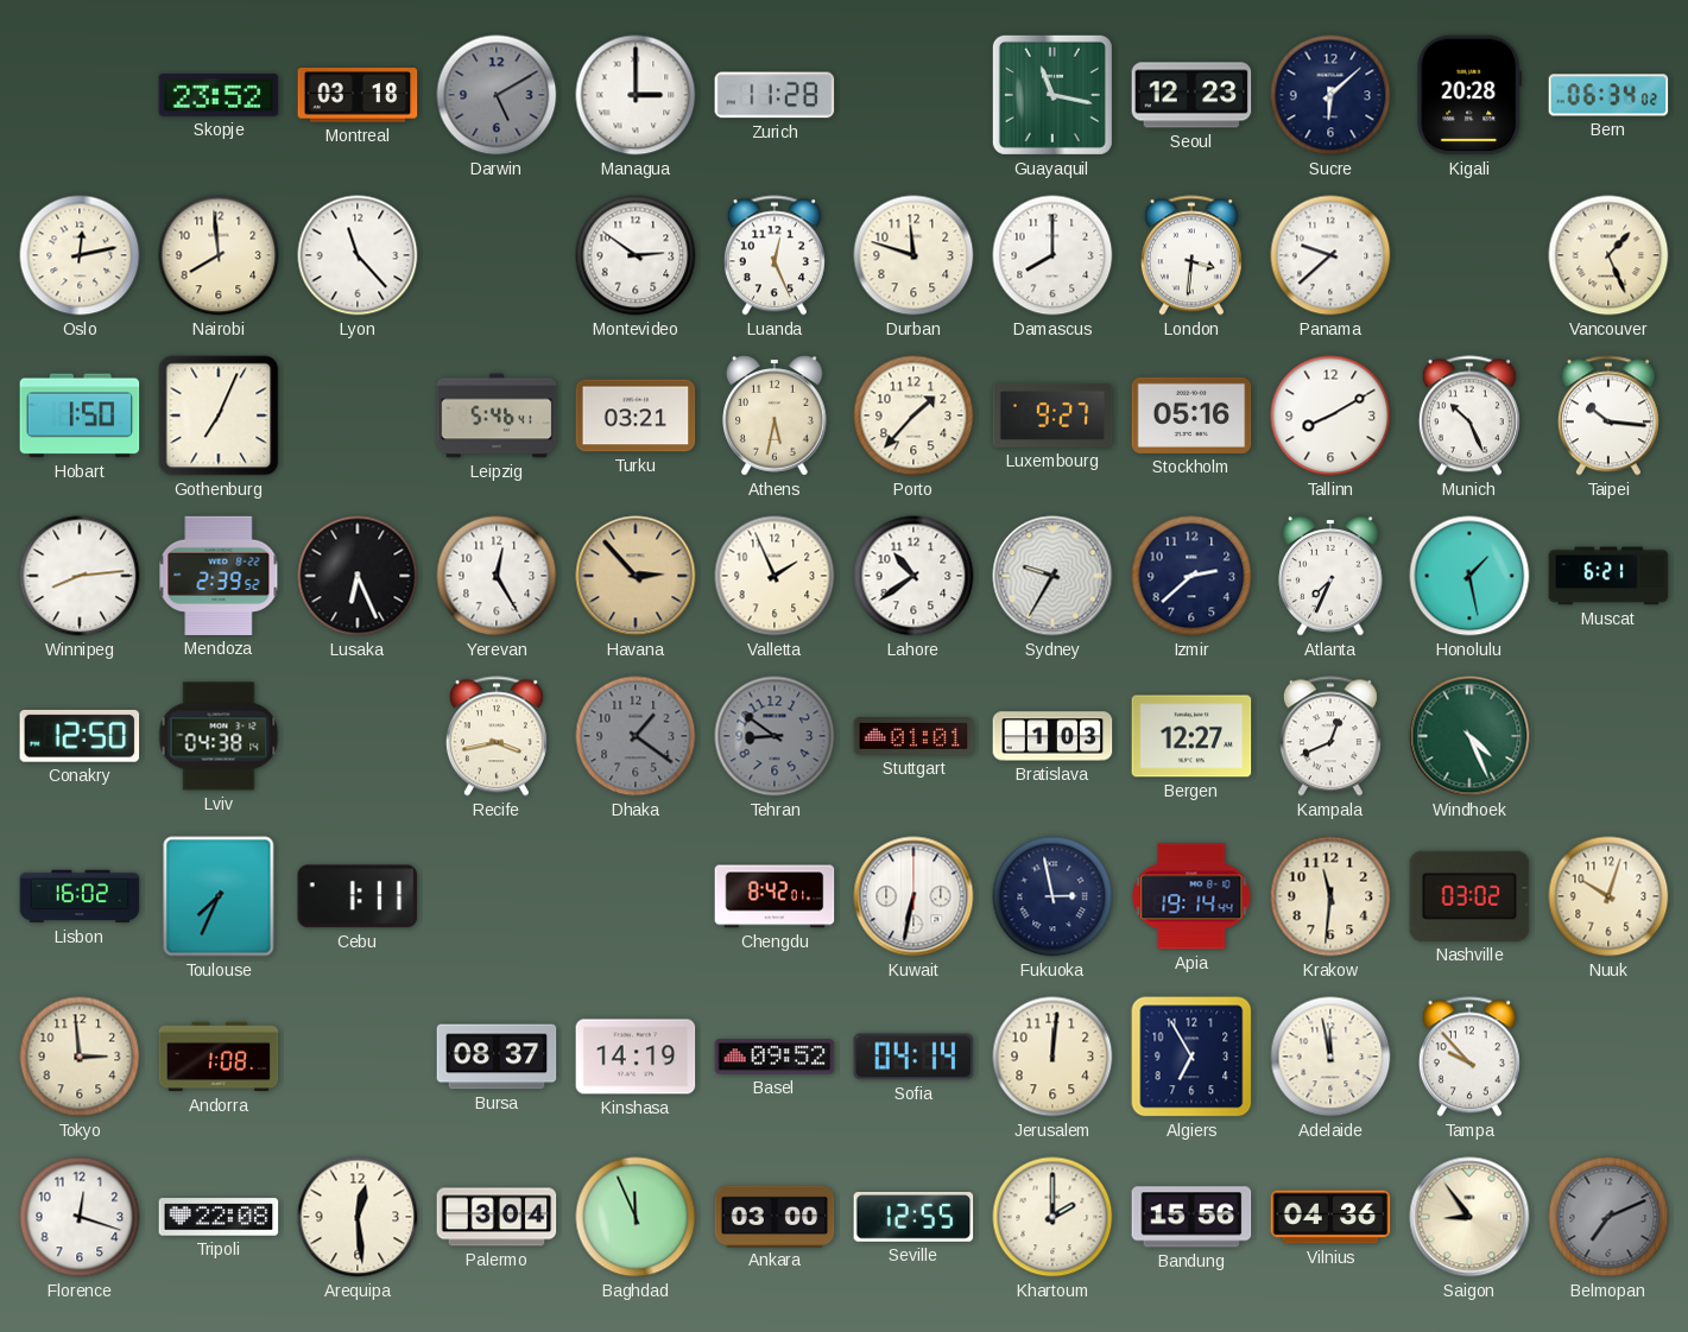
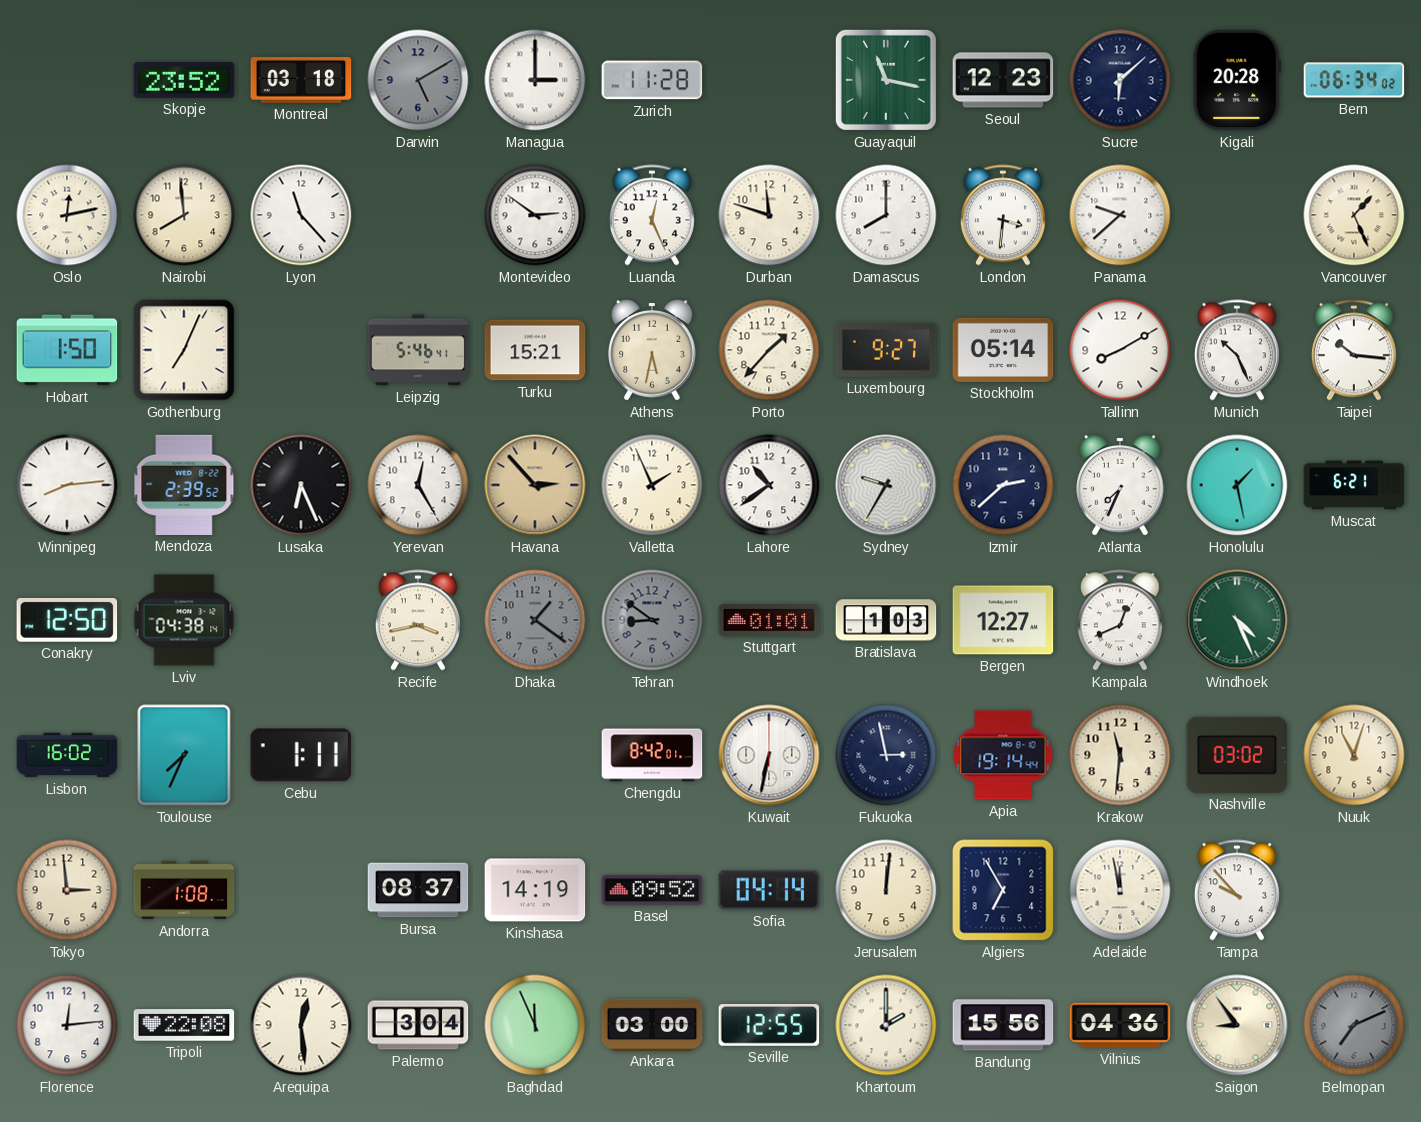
Turku: 03:21 -> 15:21
Stockholm: 05:16 -> 05:14
Nuuk: 10:03 -> 11:03
Florence: 12:18 -> 12:14
